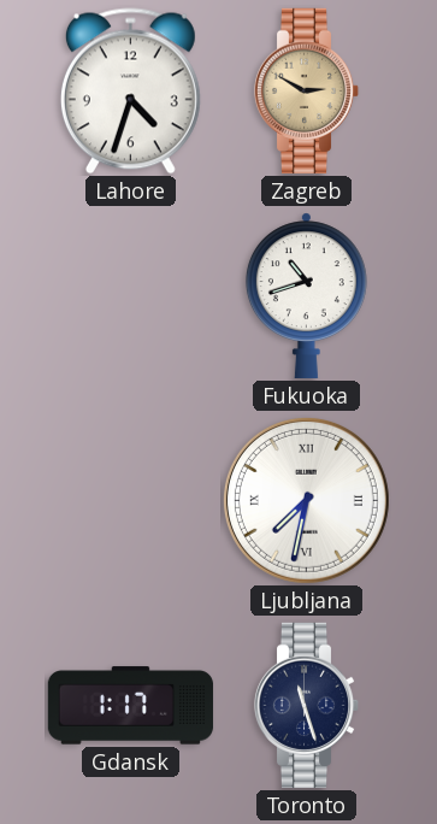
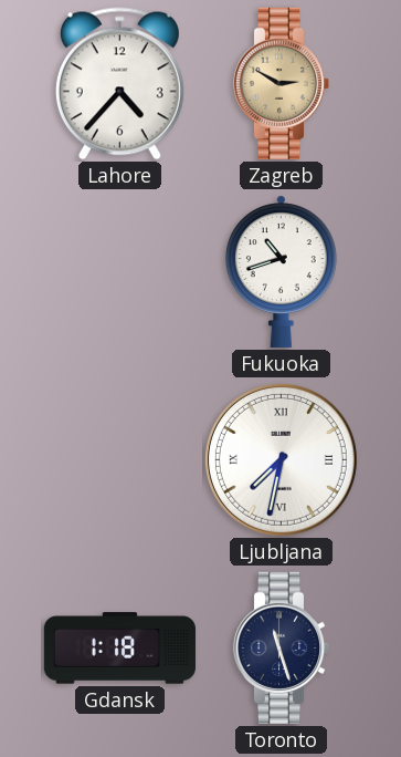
Lahore: 4:33 -> 4:37
Gdansk: 1:17 -> 1:18
